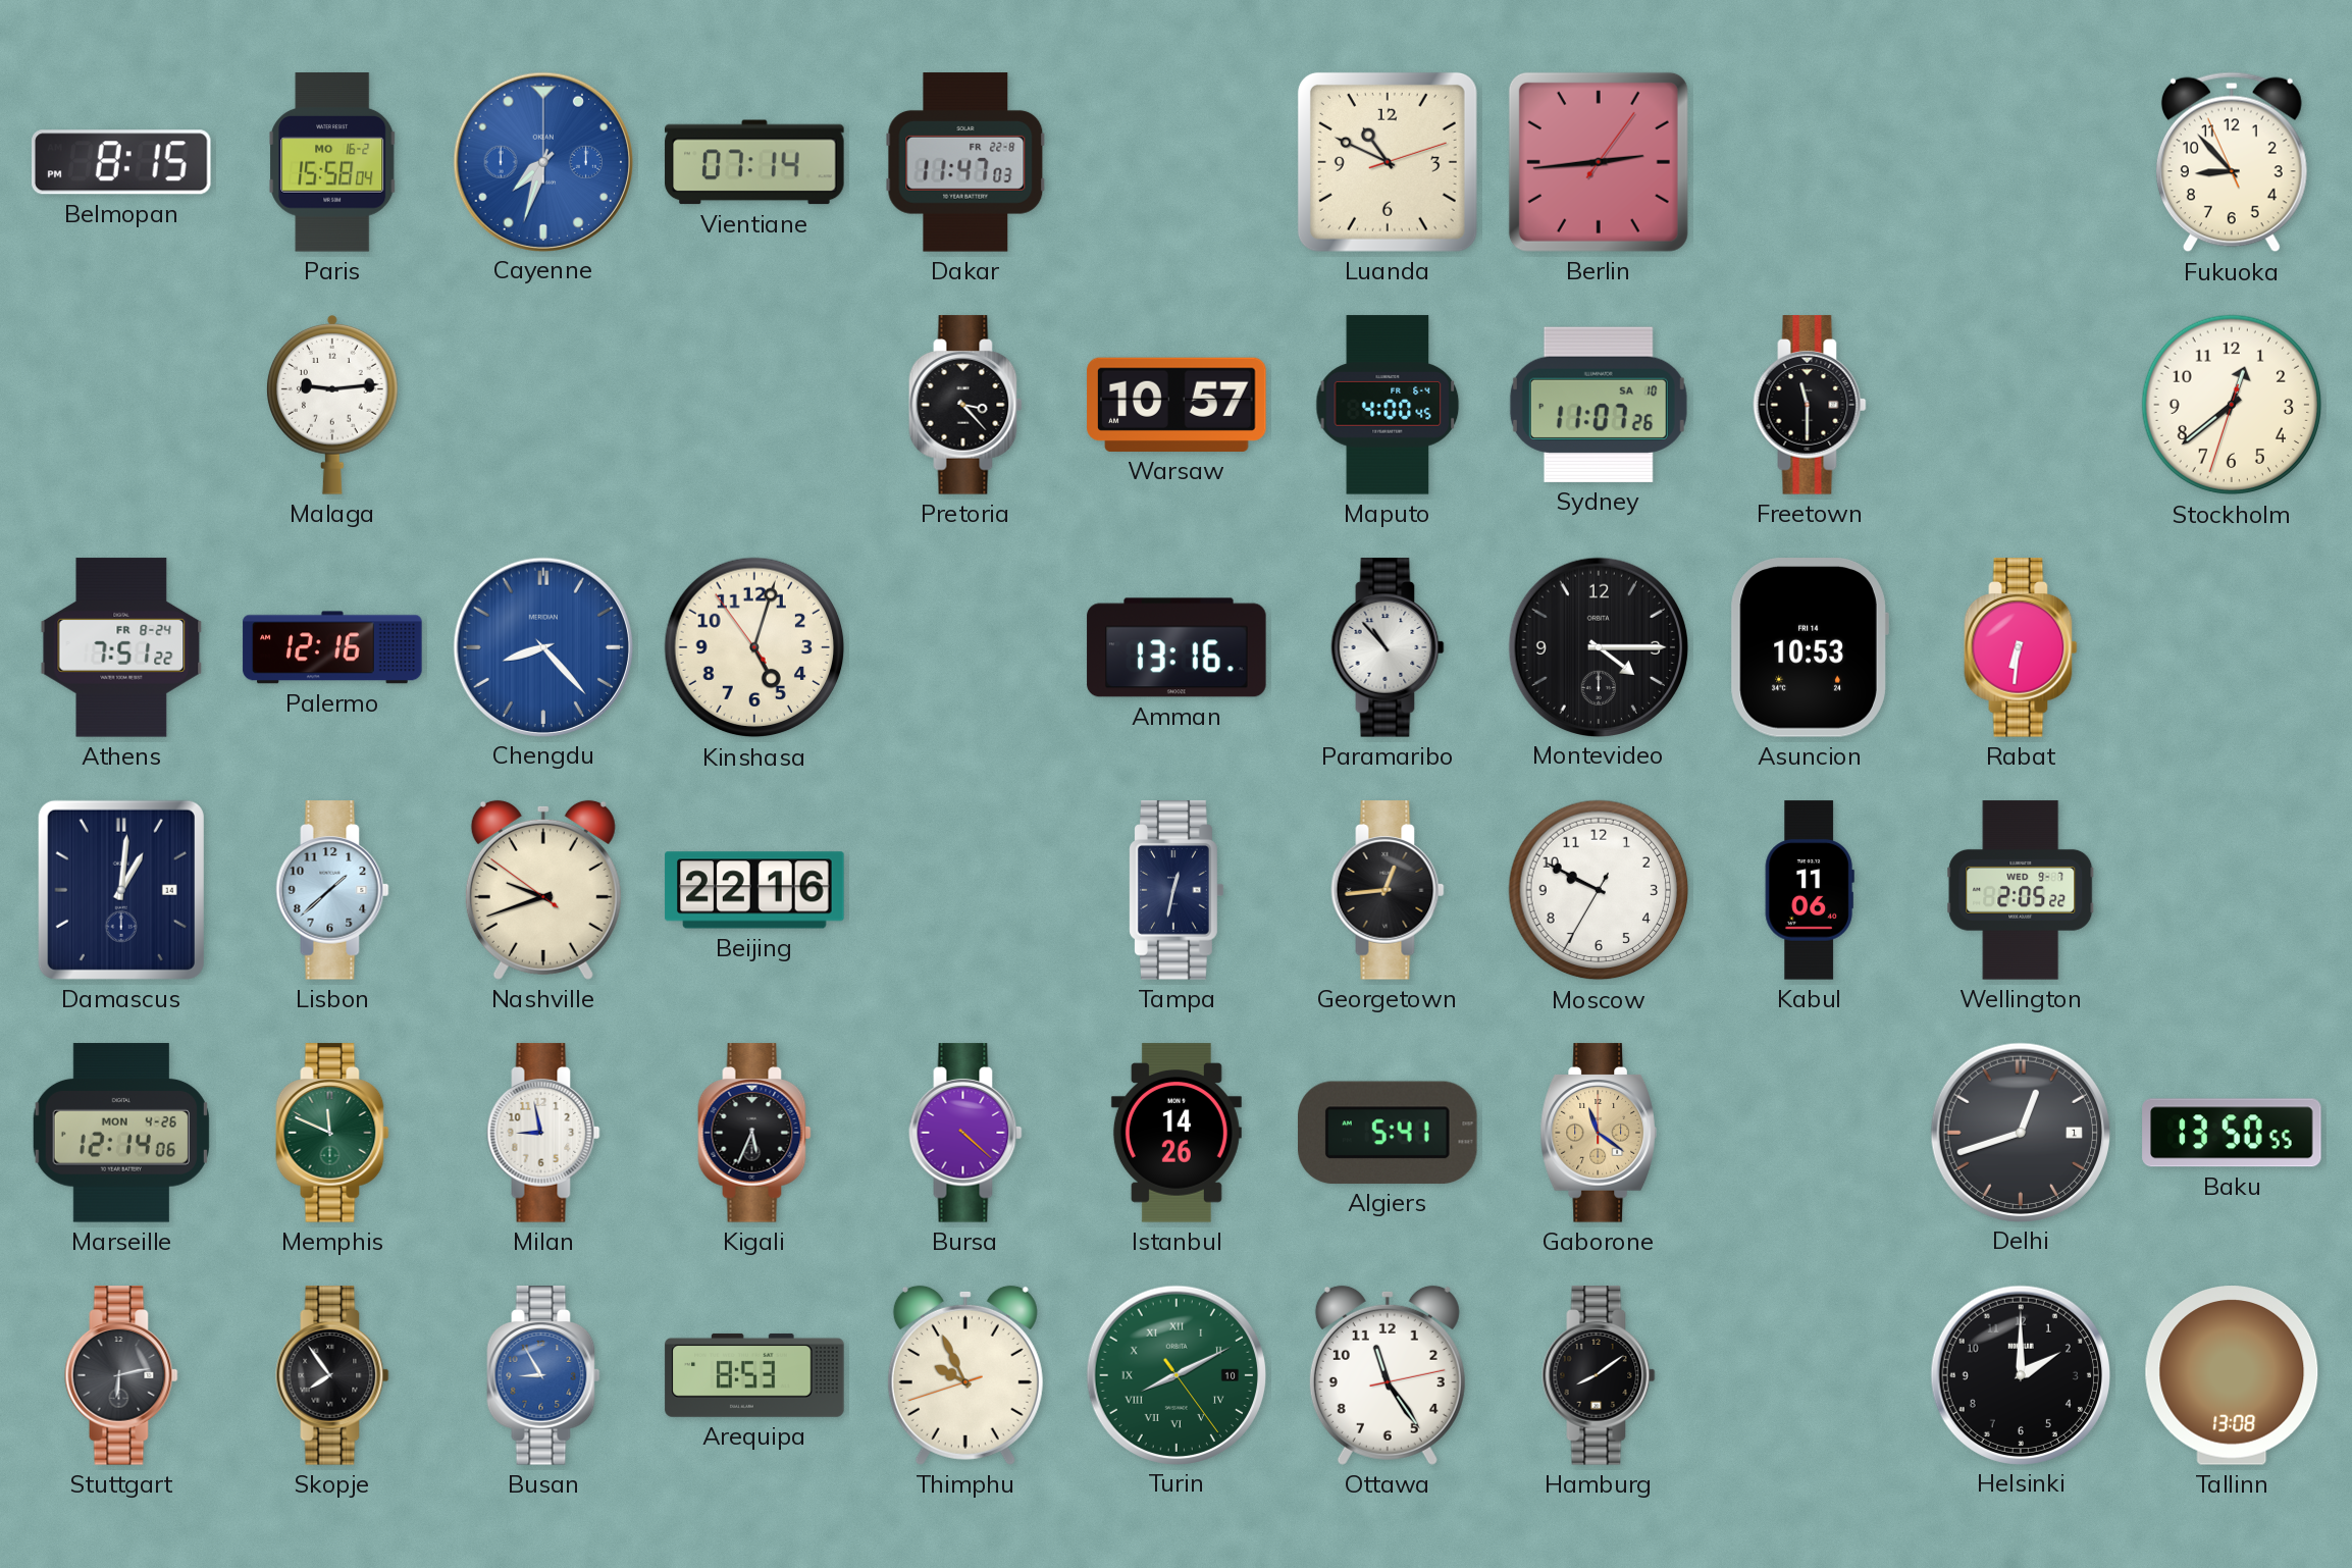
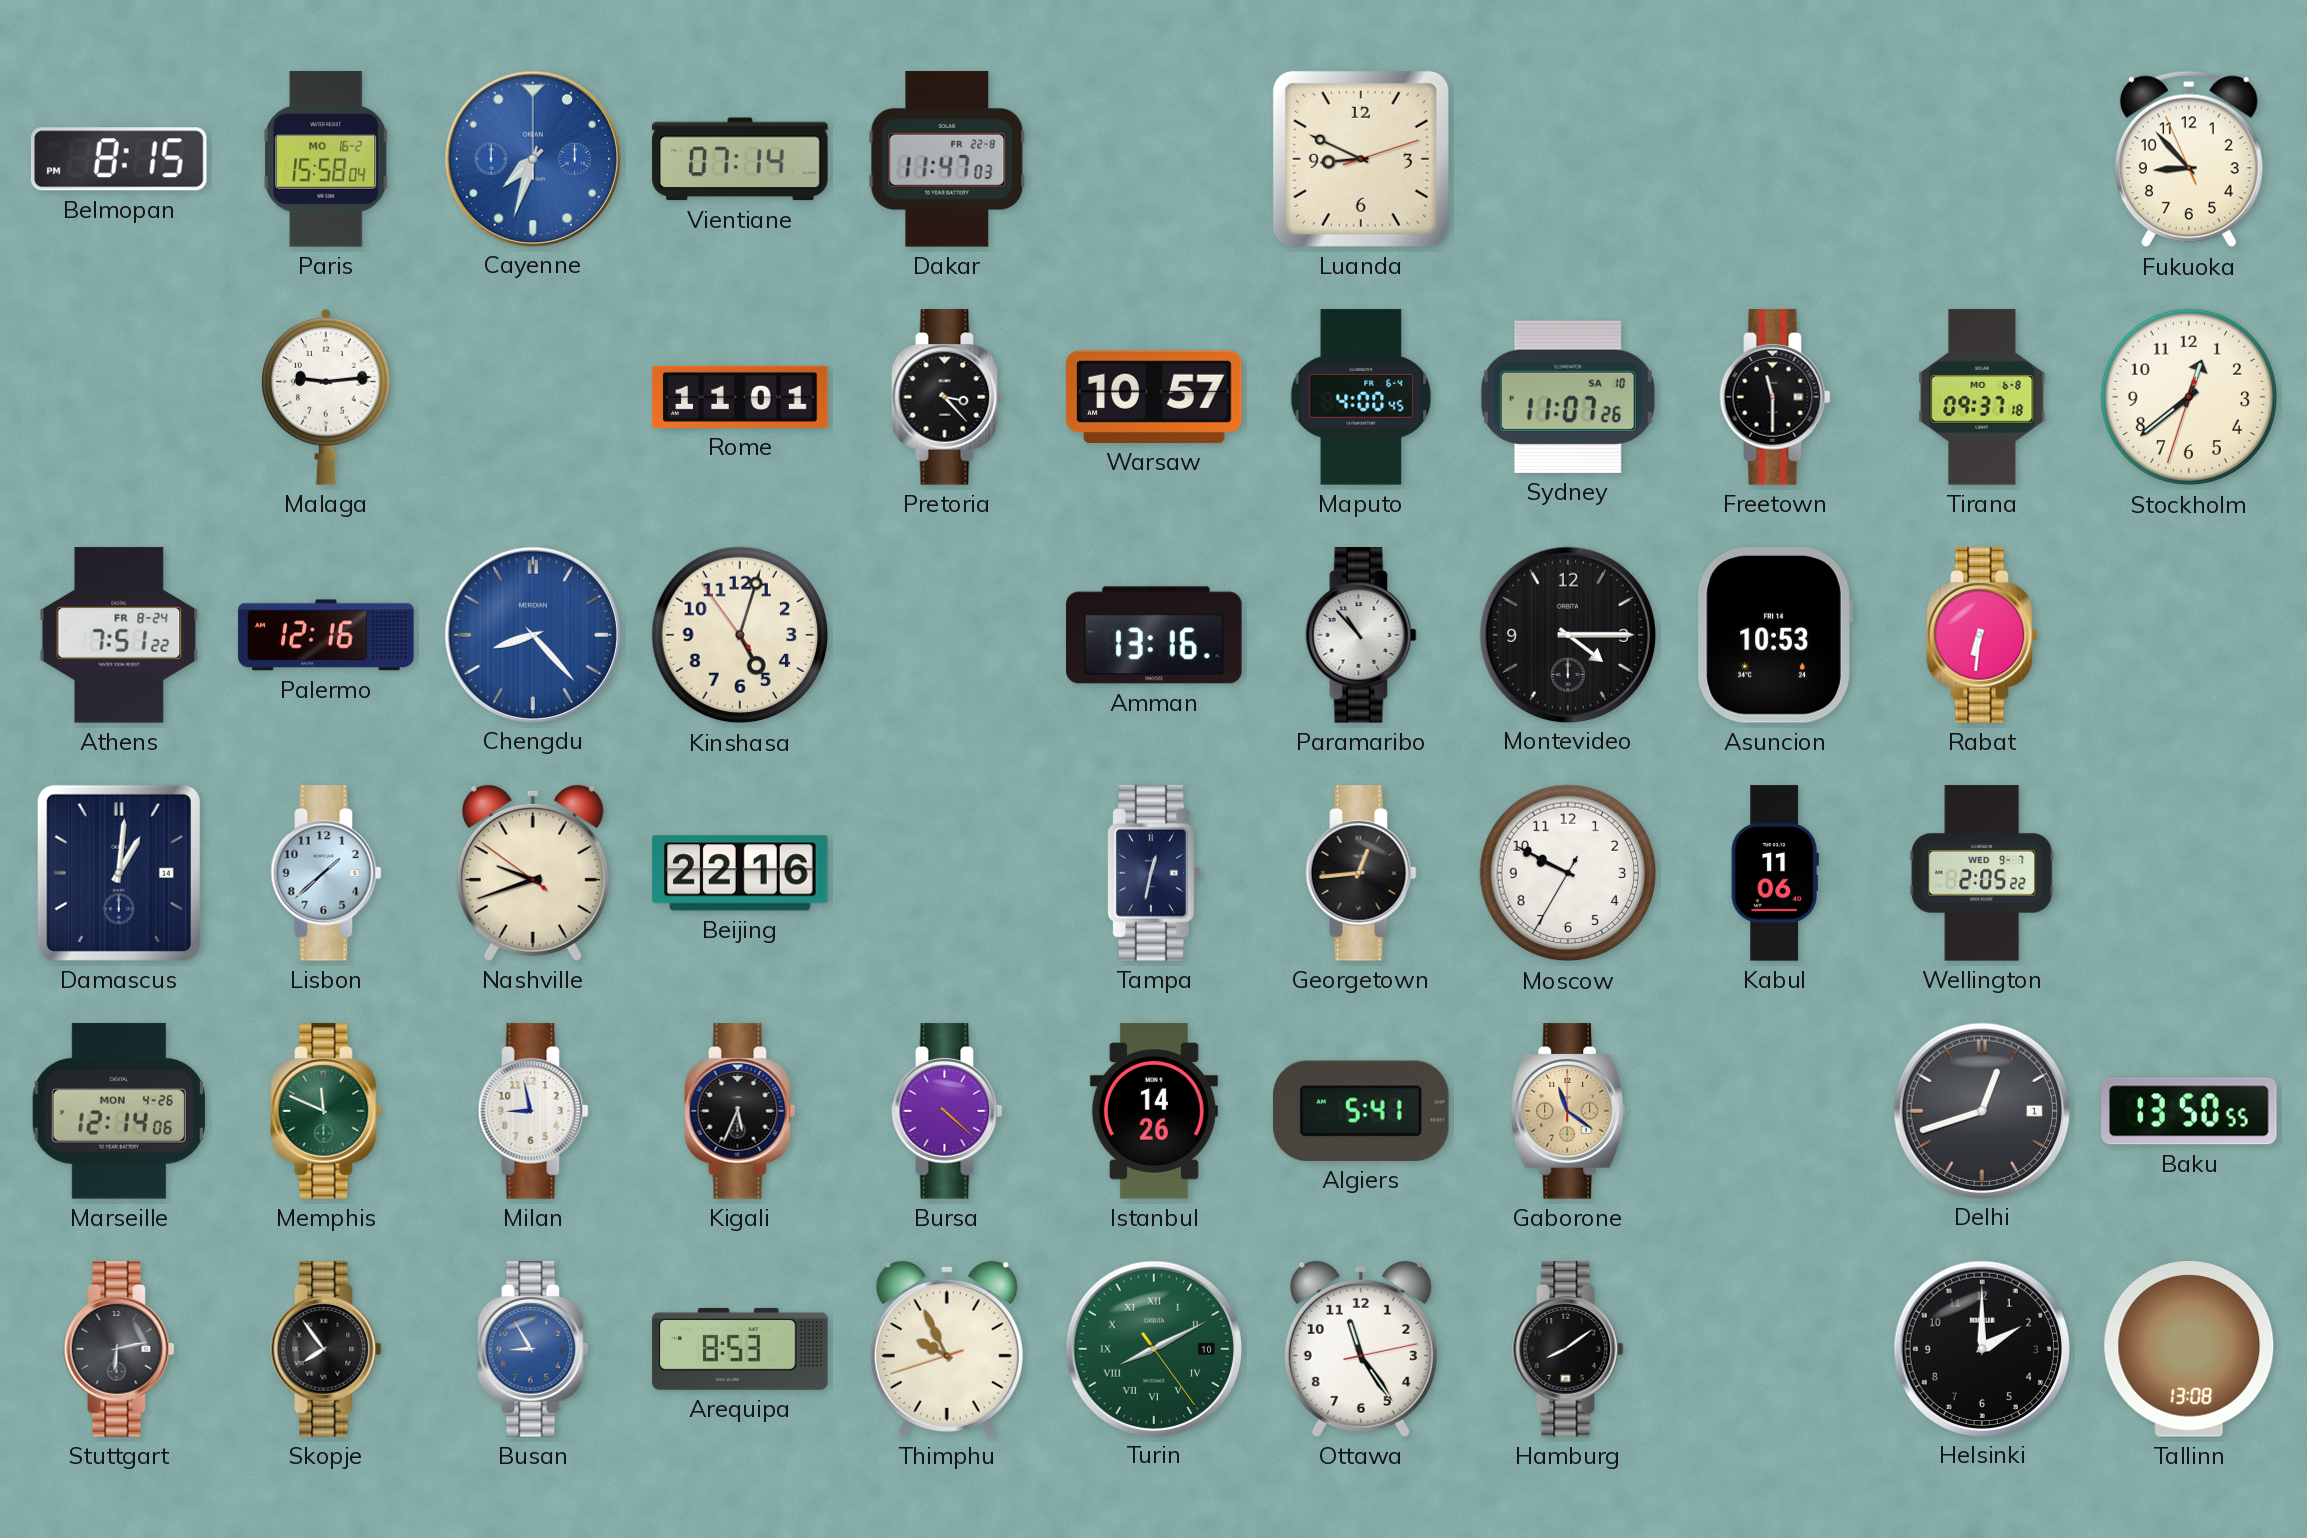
Luanda: 10:49 -> 8:49
Berlin: 2:44 -> none
Rome: none -> 11:01
Tirana: none -> 09:37
